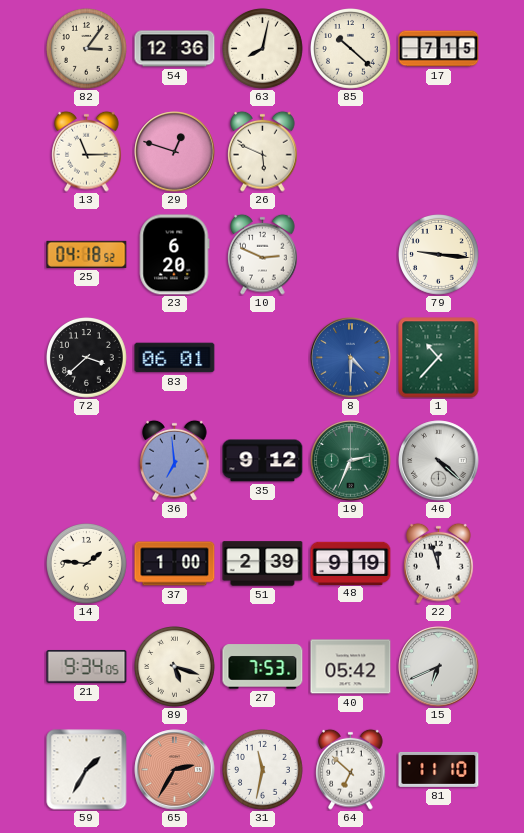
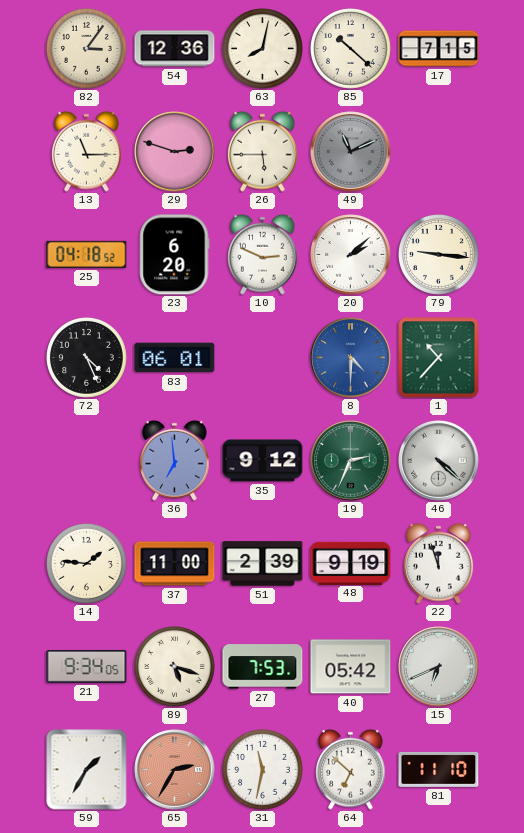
29: 12:48 -> 2:48
26: 5:49 -> 5:45
49: none -> 11:11
20: none -> 2:08
72: 3:38 -> 4:26
37: 1:00 -> 11:00
